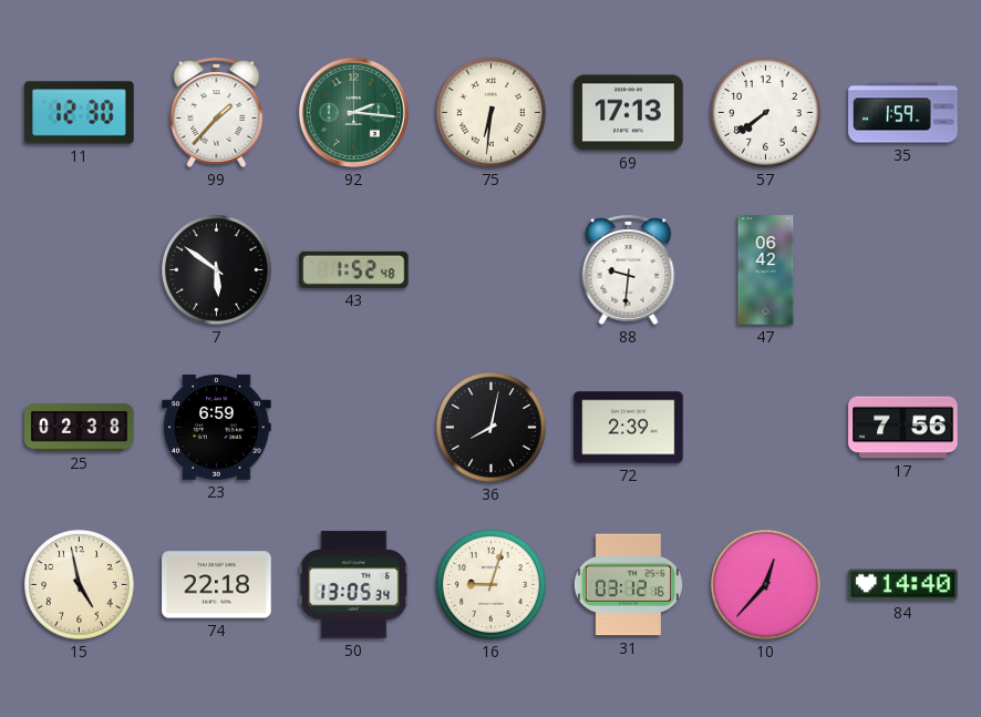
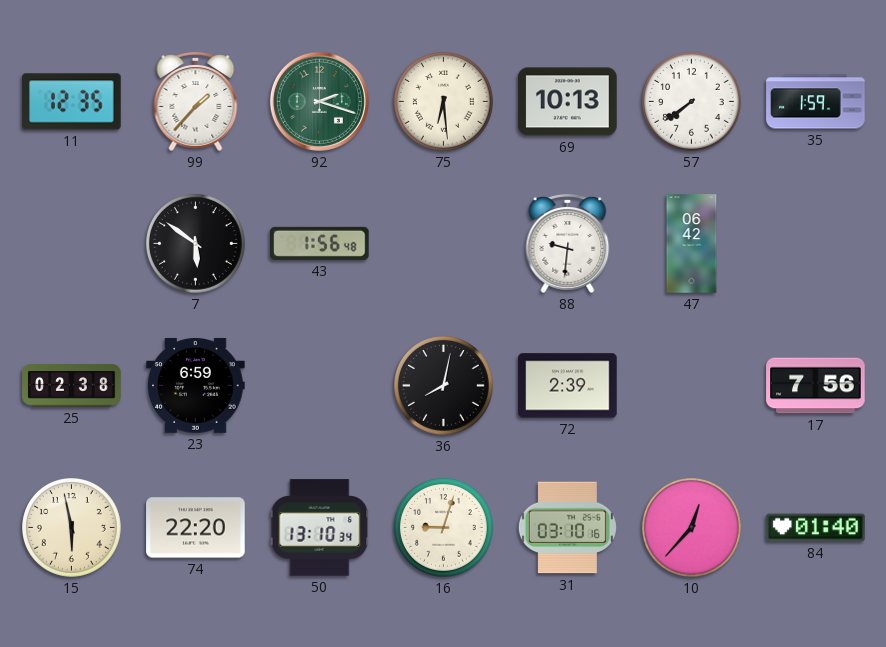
11: 12:30 -> 12:35
92: 2:16 -> 2:18
75: 6:31 -> 6:29
69: 17:13 -> 10:13
43: 1:52 -> 1:56
15: 4:58 -> 5:58
74: 22:18 -> 22:20
50: 13:05 -> 13:10
31: 03:12 -> 03:10
84: 14:40 -> 01:40
